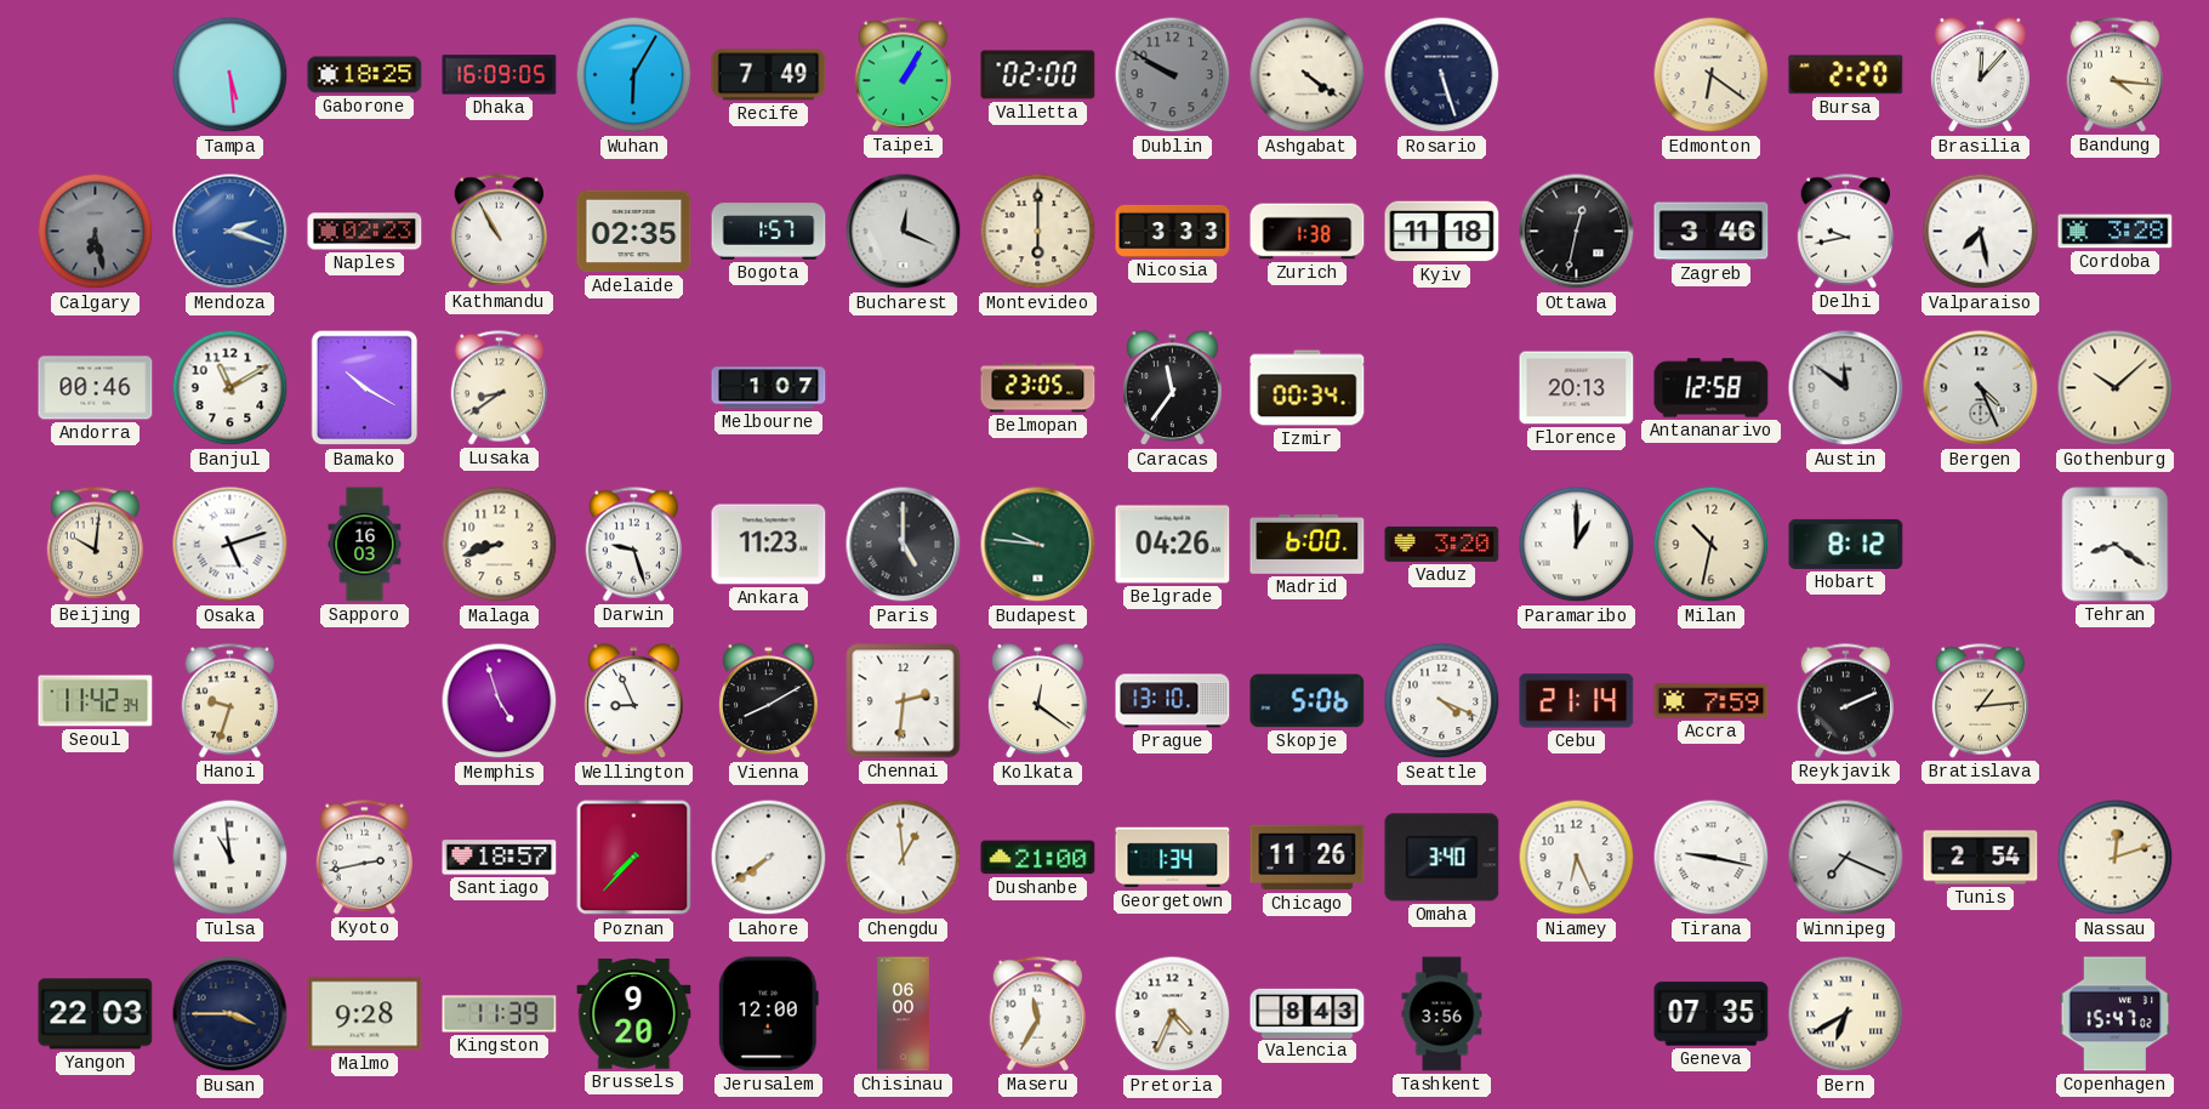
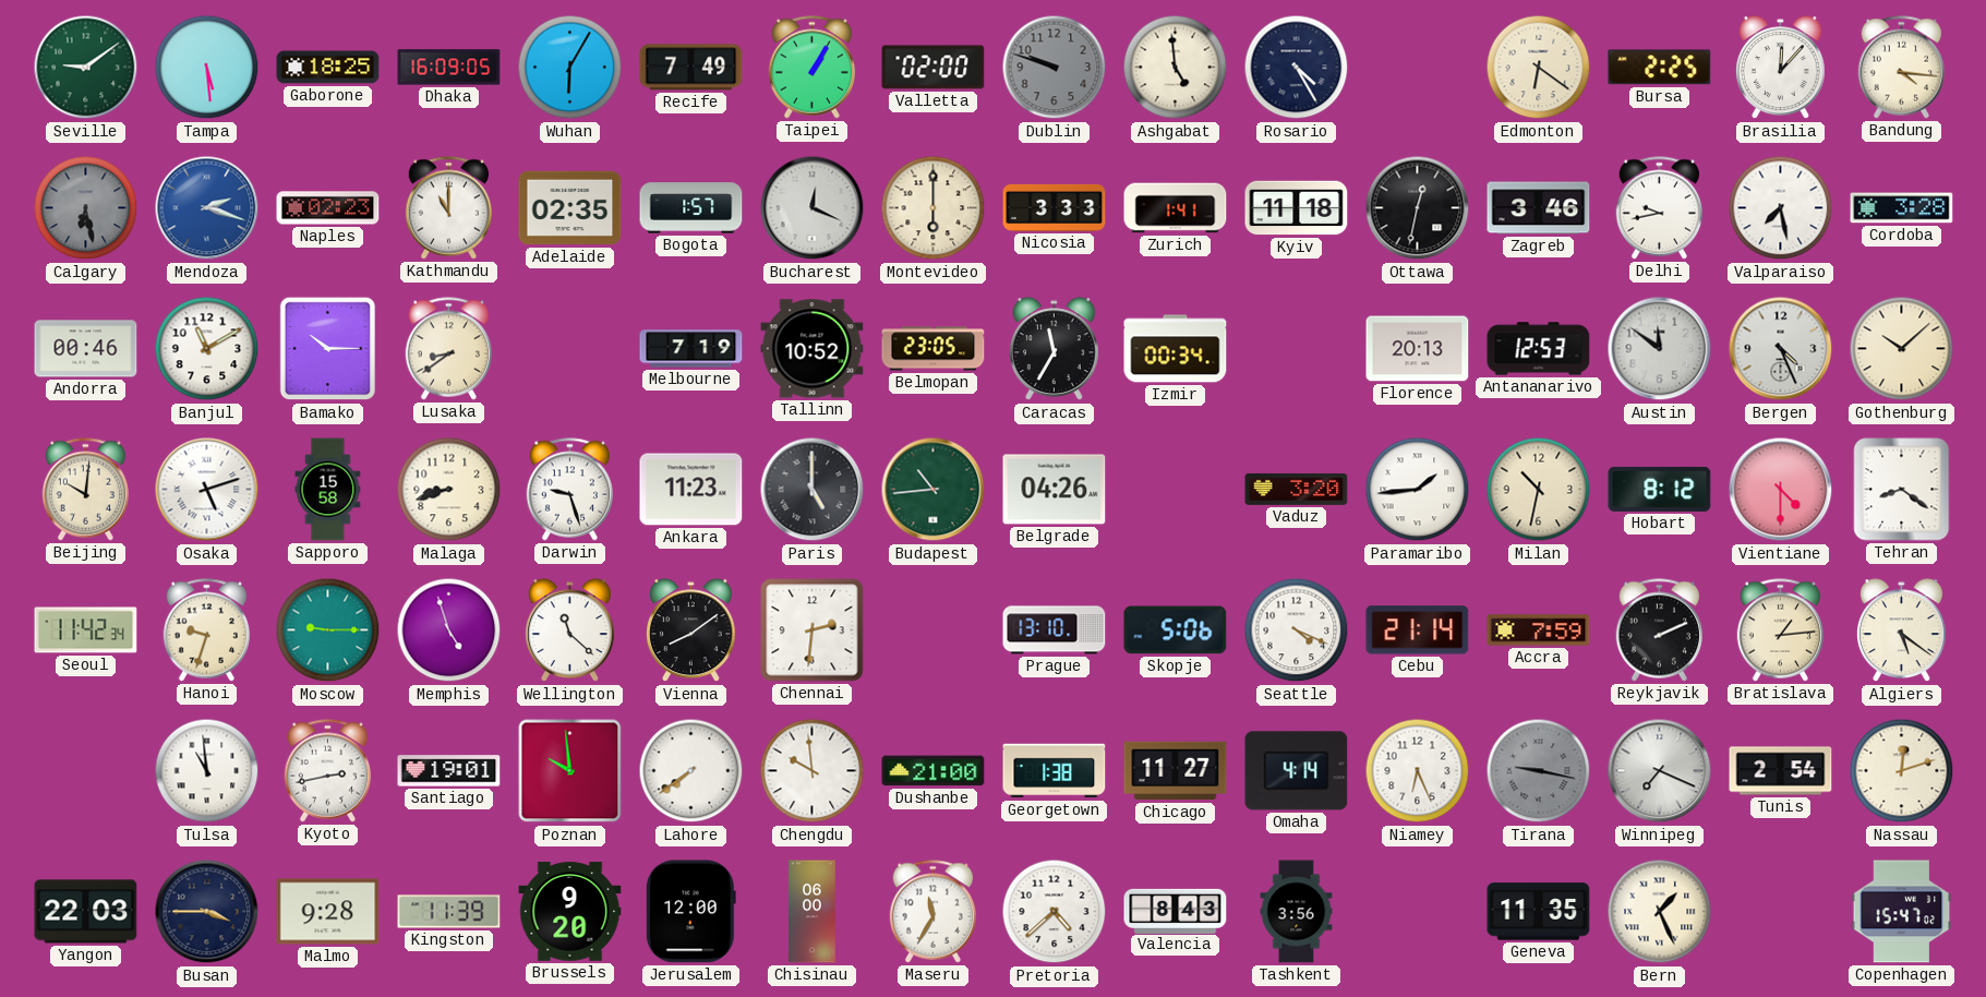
Seville: none -> 9:09
Dublin: 9:50 -> 9:48
Ashgabat: 4:21 -> 4:59
Rosario: 5:27 -> 4:25
Bursa: 2:20 -> 2:25
Kathmandu: 10:55 -> 11:00
Zurich: 1:38 -> 1:41
Bamako: 10:20 -> 10:15
Melbourne: 1:07 -> 7:19
Tallinn: none -> 10:52
Caracas: 11:36 -> 11:35
Antananarivo: 12:58 -> 12:53
Sapporo: 16:03 -> 15:58
Budapest: 9:46 -> 10:44
Madrid: 6:00 -> none
Paramaribo: 1:00 -> 1:44
Vientiane: none -> 4:30
Moscow: none -> 9:15
Wellington: 8:56 -> 11:22
Vienna: 8:10 -> 8:09
Kolkata: 12:21 -> none
Algiers: none -> 5:21
Santiago: 18:57 -> 19:01
Poznan: 7:37 -> 9:59
Chengdu: 12:59 -> 9:59
Georgetown: 1:34 -> 1:38
Chicago: 11:26 -> 11:27
Omaha: 3:40 -> 4:14
Tirana dial: white -> grey
Pretoria: 4:34 -> 4:38
Geneva: 07:35 -> 11:35
Bern: 6:40 -> 1:26
